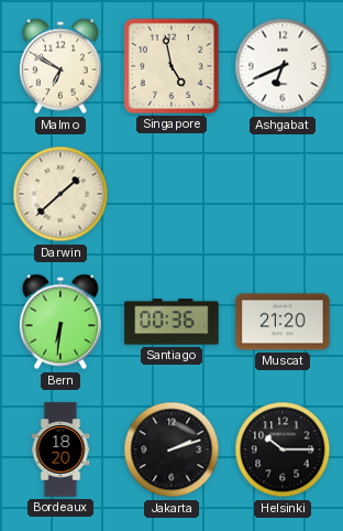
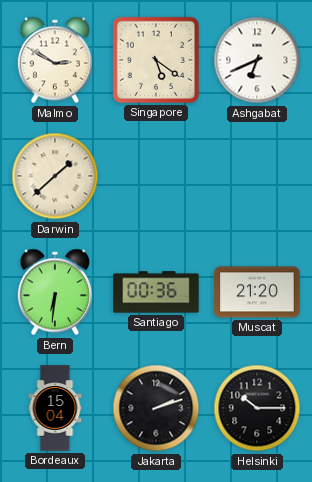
Malmo: 6:50 -> 2:50
Singapore: 4:58 -> 5:21
Bordeaux: 18:20 -> 15:04
